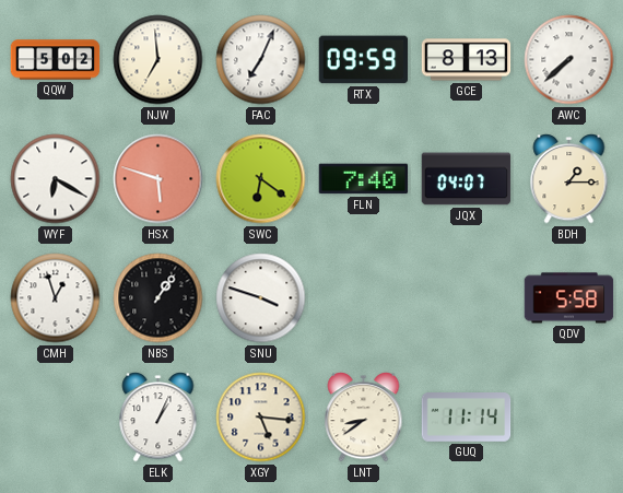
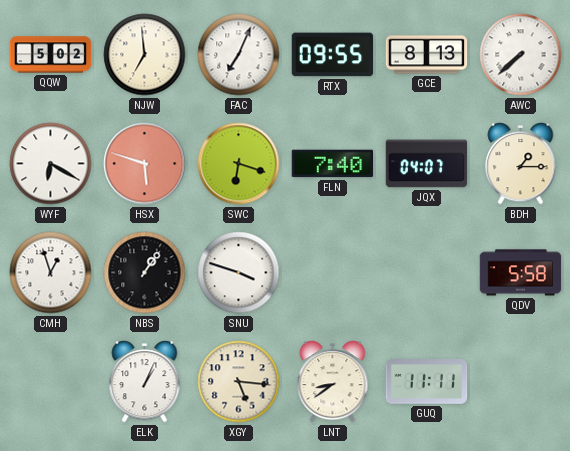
RTX: 09:59 -> 09:55
SWC: 6:21 -> 6:18
GUQ: 11:14 -> 11:11
